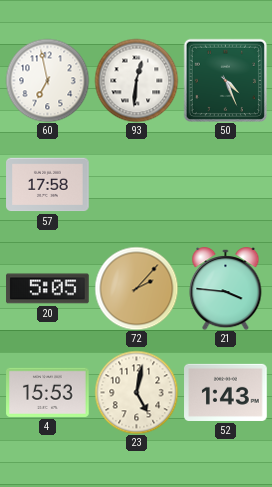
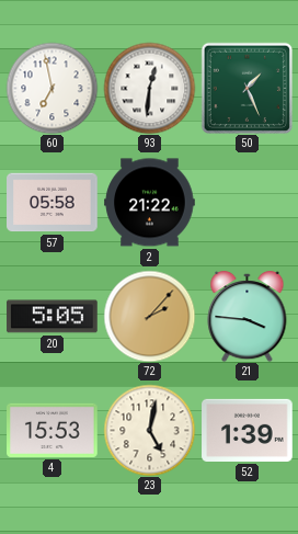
50: 4:26 -> 1:26
57: 17:58 -> 05:58
2: none -> 21:22
52: 1:43 -> 1:39
